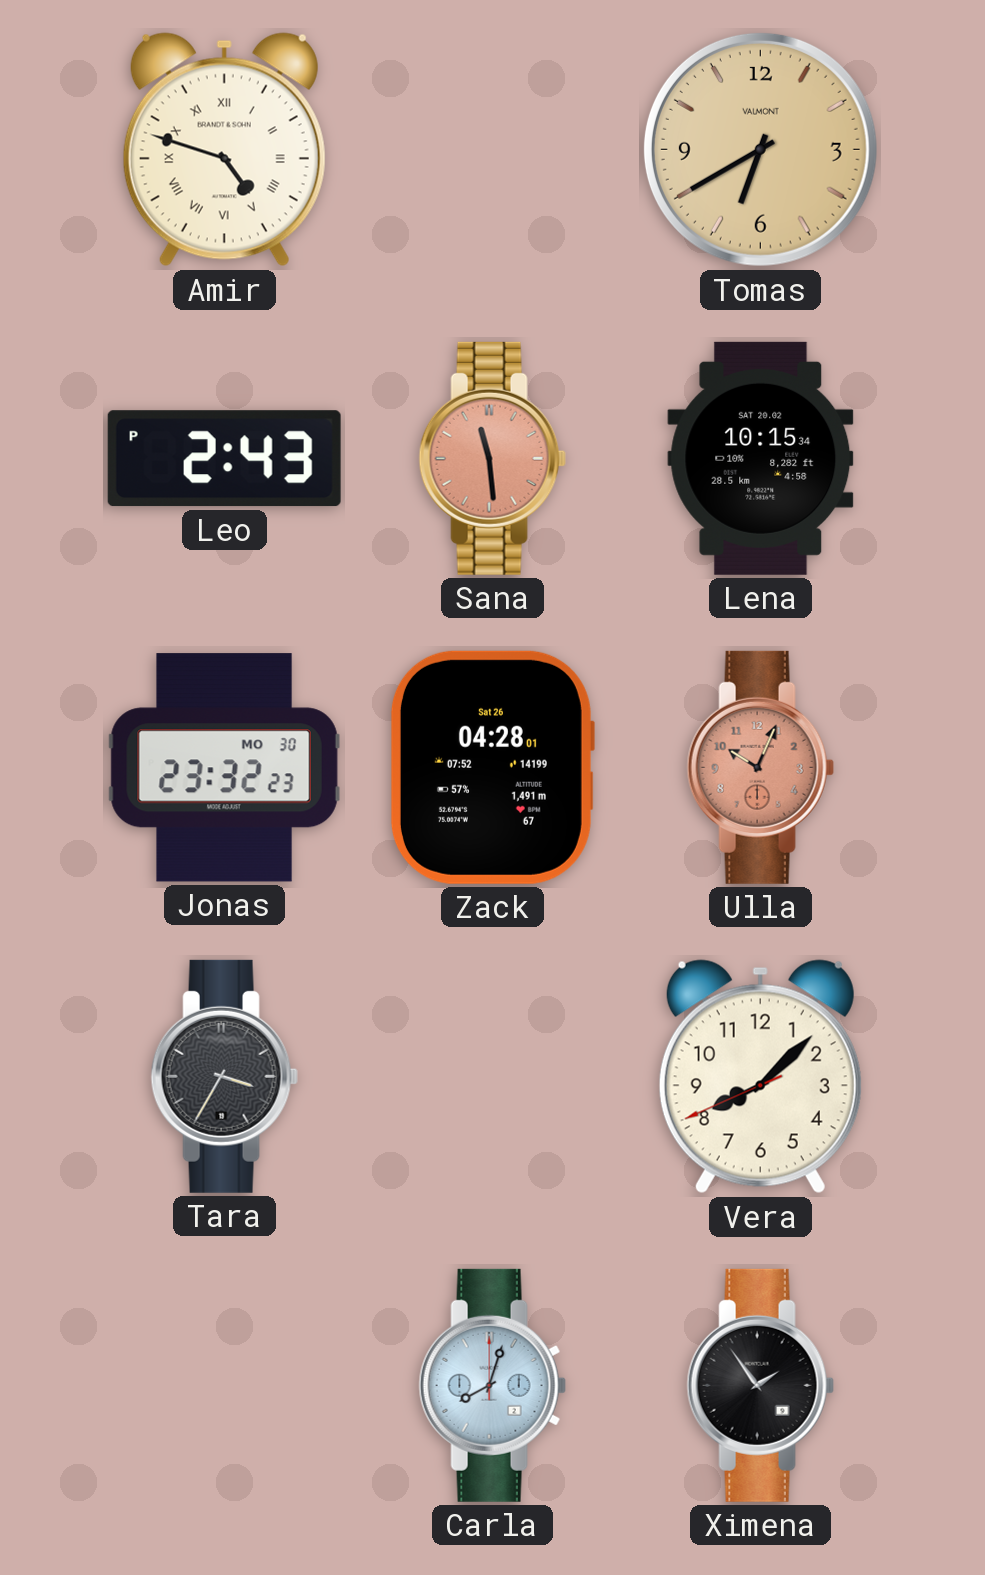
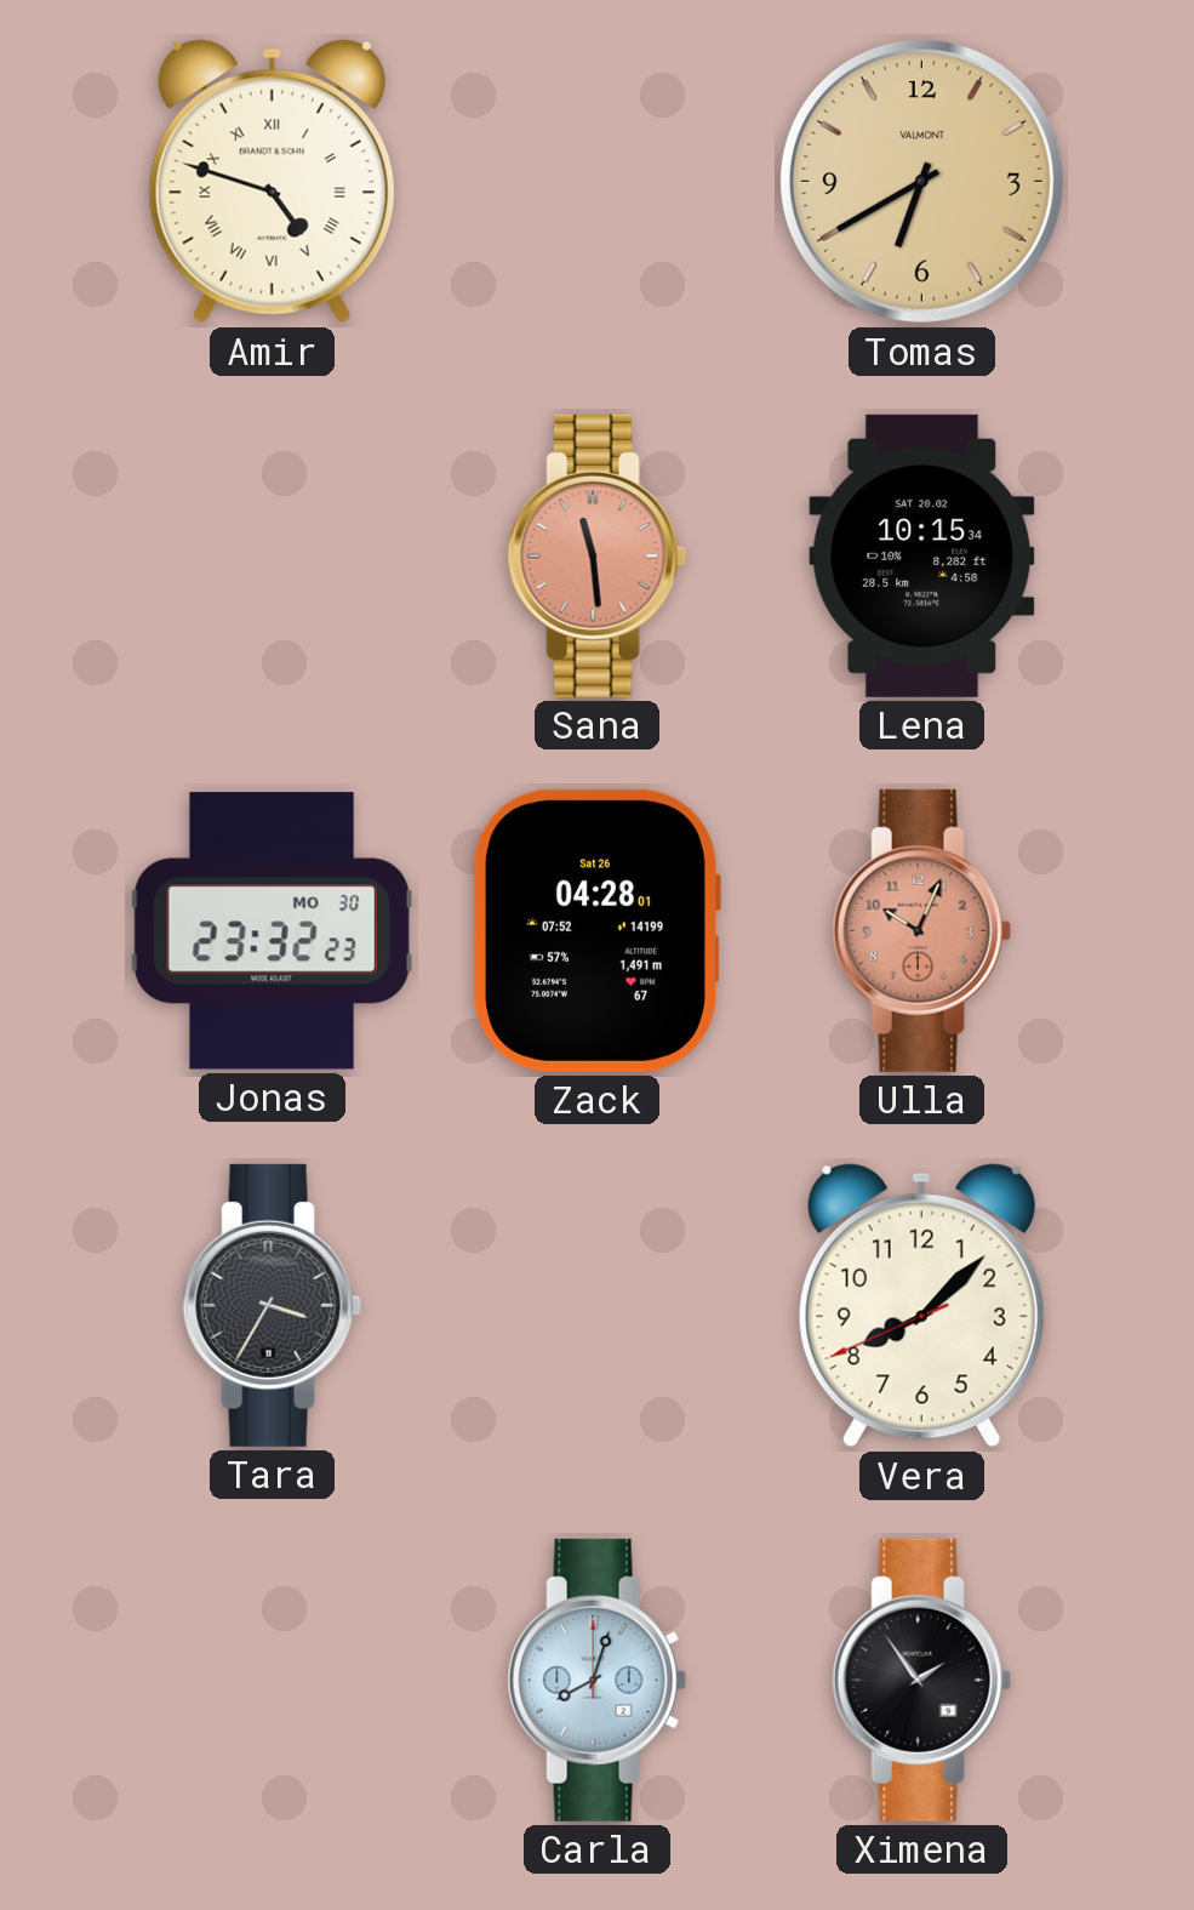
Leo: 2:43 -> none
